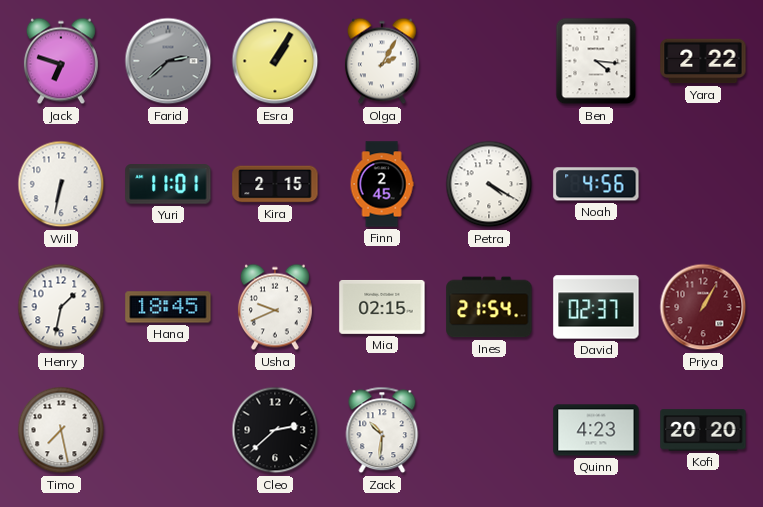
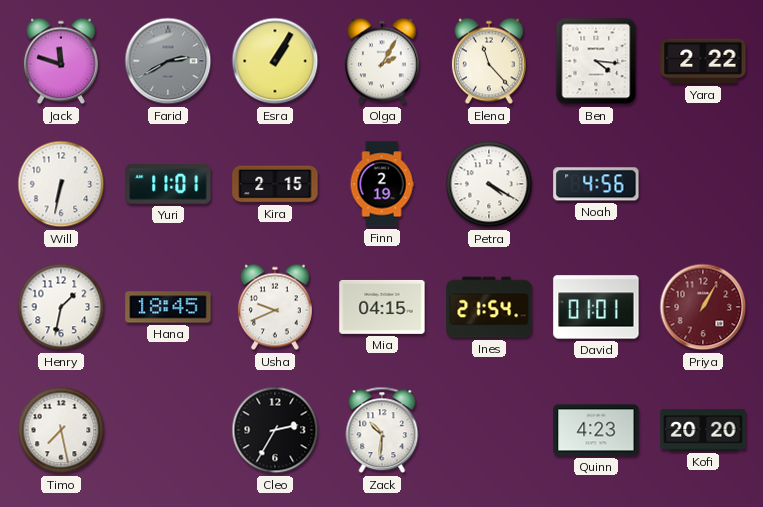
Jack: 6:48 -> 11:48
Farid: 2:38 -> 2:40
Elena: none -> 11:23
Finn: 2:45 -> 2:19
Mia: 02:15 -> 04:15
David: 02:37 -> 01:01
Cleo: 2:38 -> 2:35
